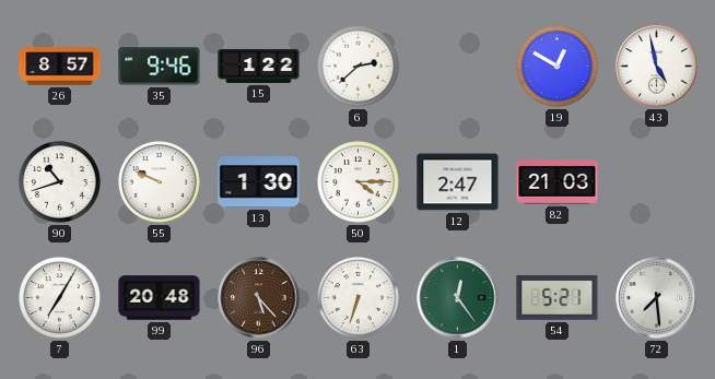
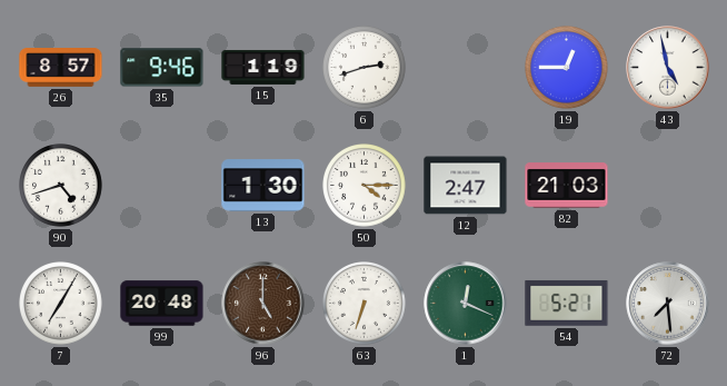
15: 1:22 -> 1:19
6: 2:38 -> 2:42
19: 12:50 -> 12:45
90: 10:42 -> 4:42
55: 9:49 -> none
96: 5:23 -> 5:00
1: 12:24 -> 12:19
